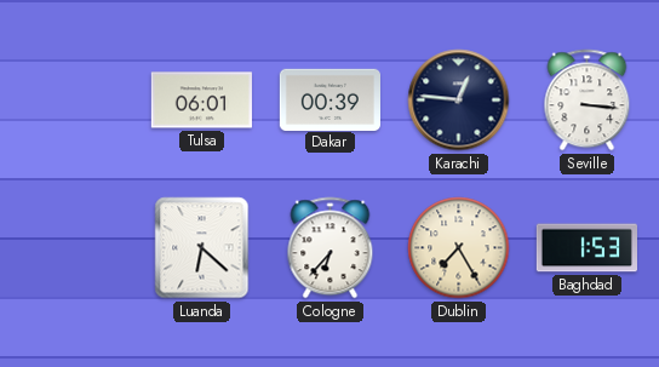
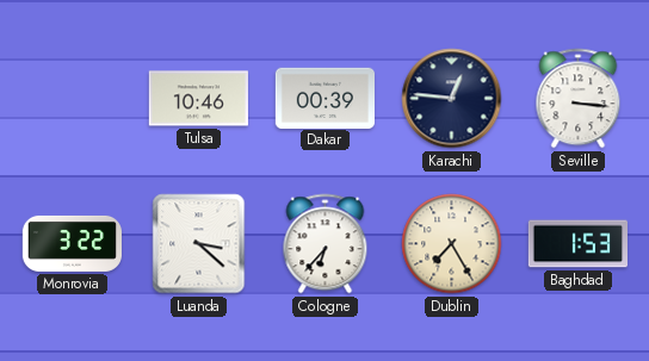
Tulsa: 06:01 -> 10:46
Monrovia: none -> 3:22
Luanda: 6:22 -> 3:22
